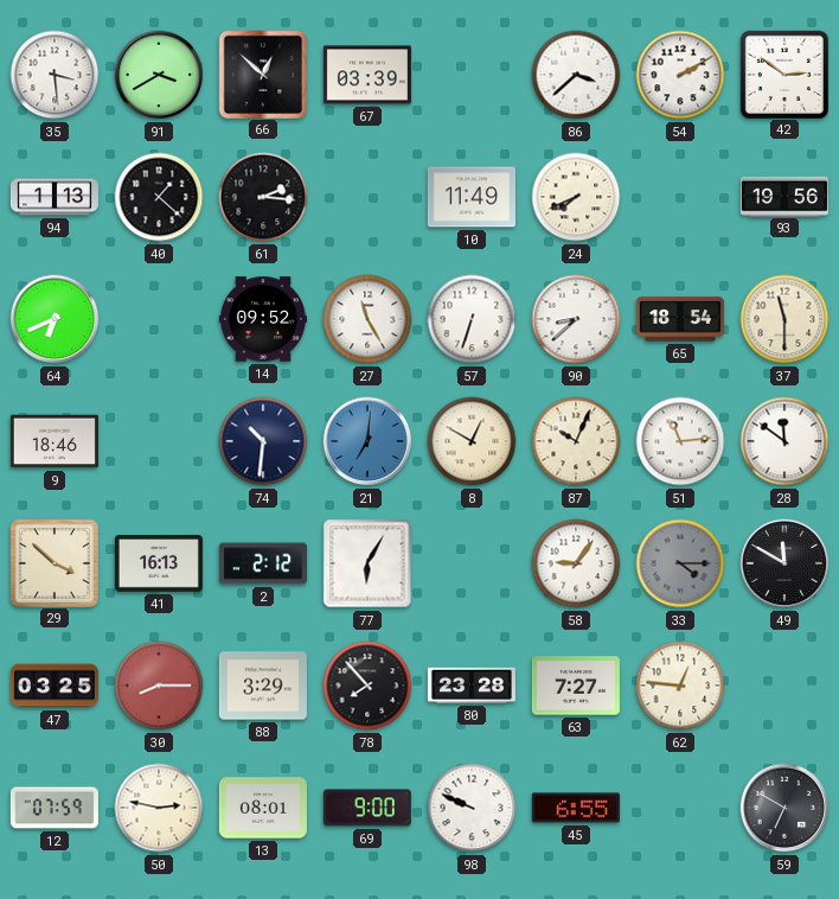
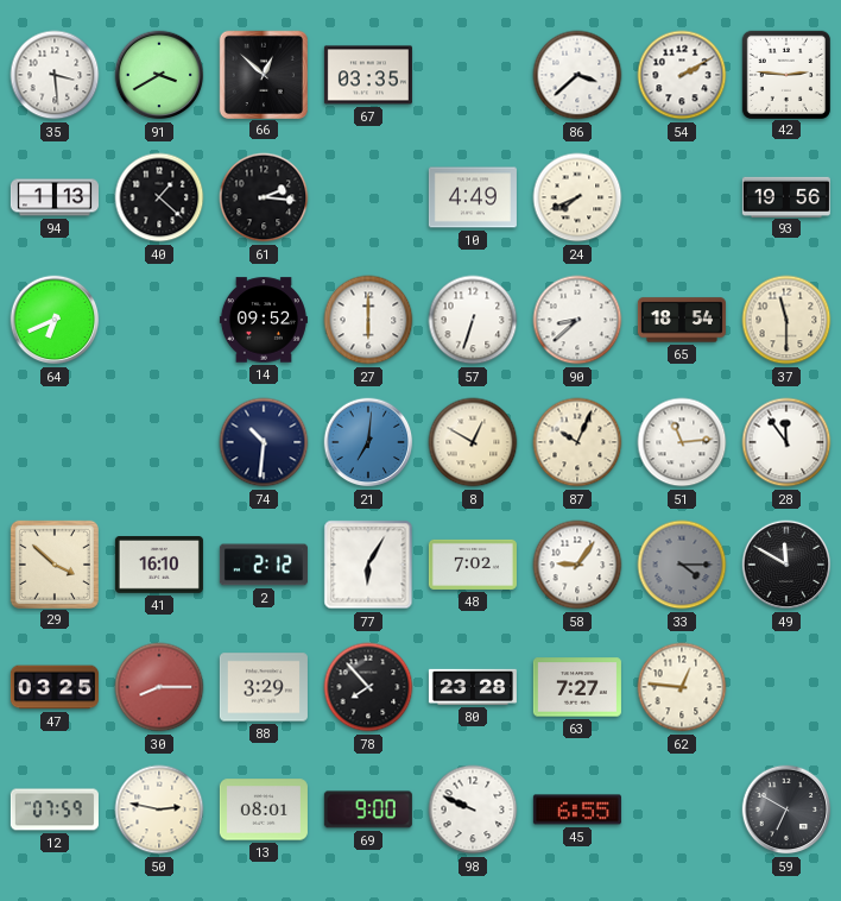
67: 03:39 -> 03:35
42: 2:51 -> 2:46
10: 11:49 -> 4:49
27: 11:25 -> 6:00
9: 18:46 -> none
28: 11:51 -> 11:54
41: 16:13 -> 16:10
48: none -> 7:02
